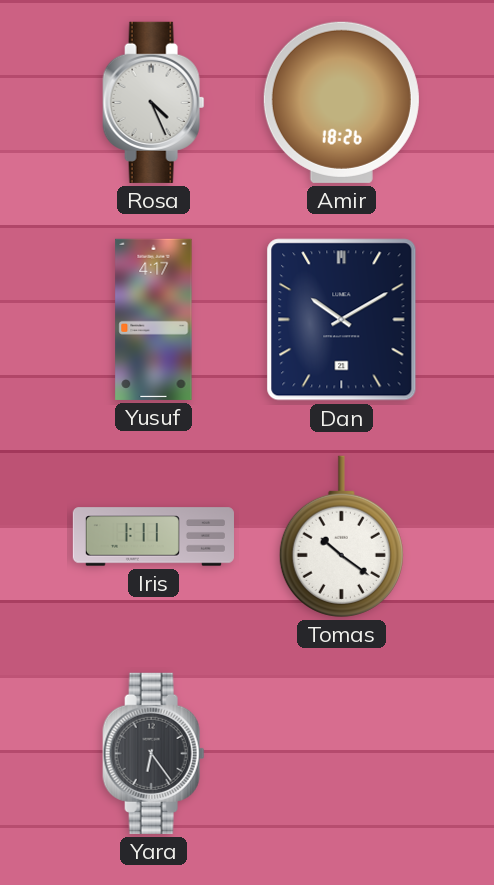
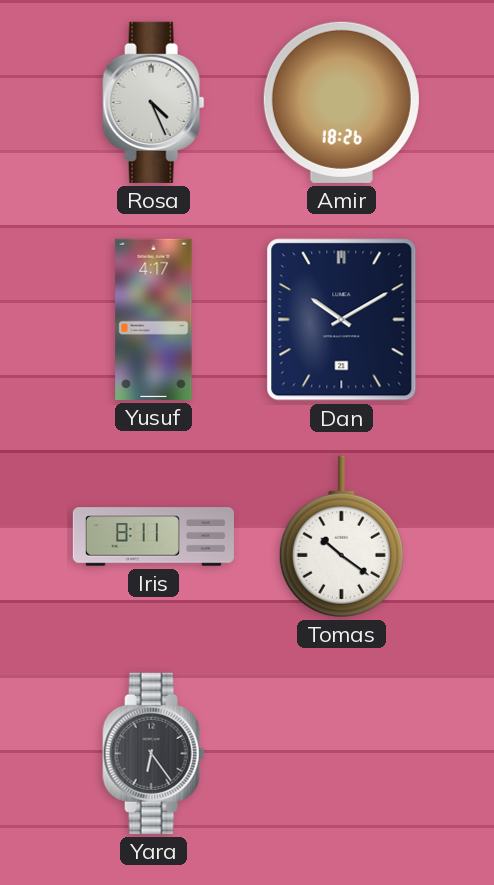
Iris: 1:11 -> 8:11
